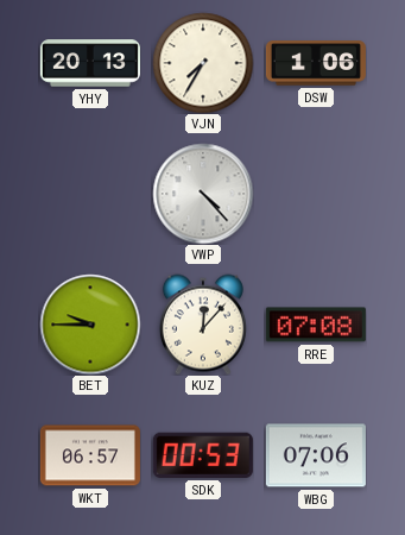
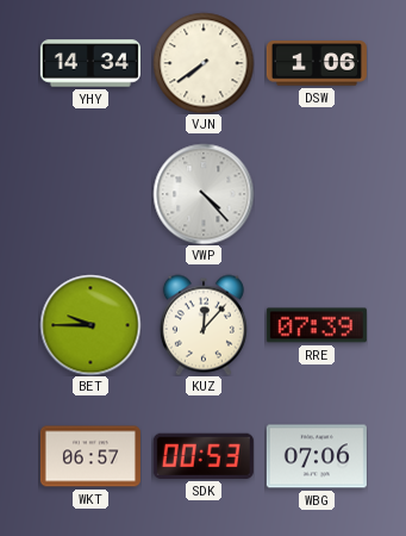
YHY: 20:13 -> 14:34
VJN: 7:35 -> 7:39
RRE: 07:08 -> 07:39
